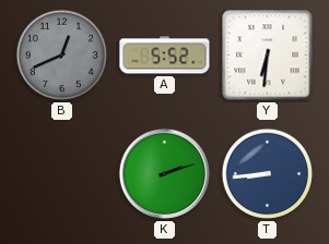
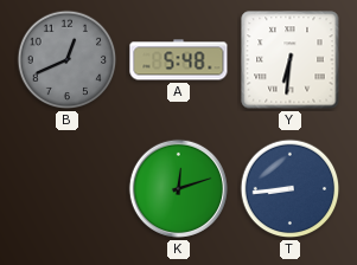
A: 5:52 -> 5:48
K: 2:12 -> 12:12
